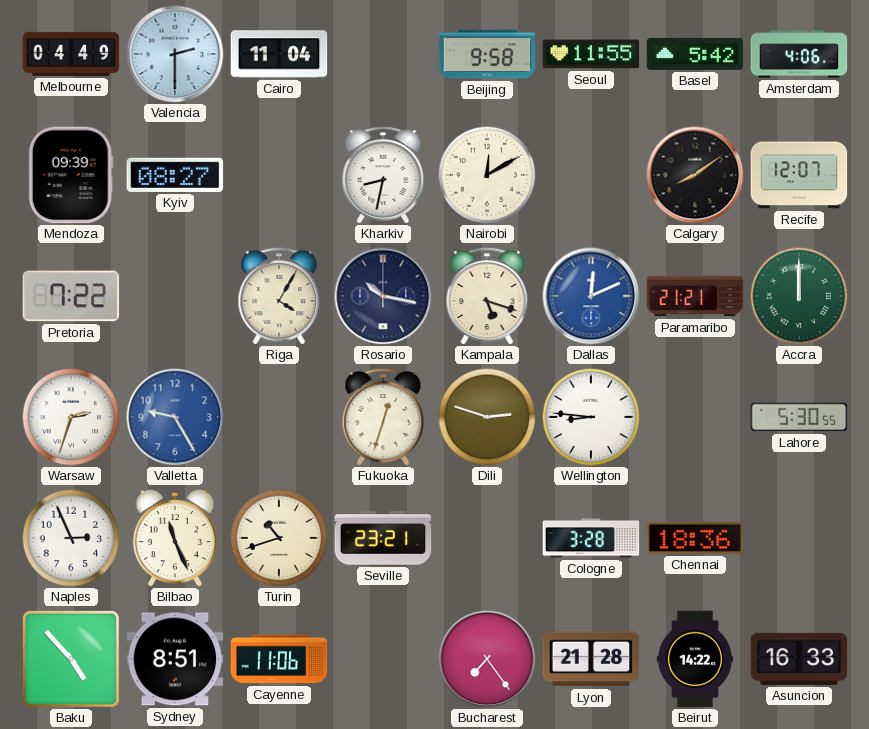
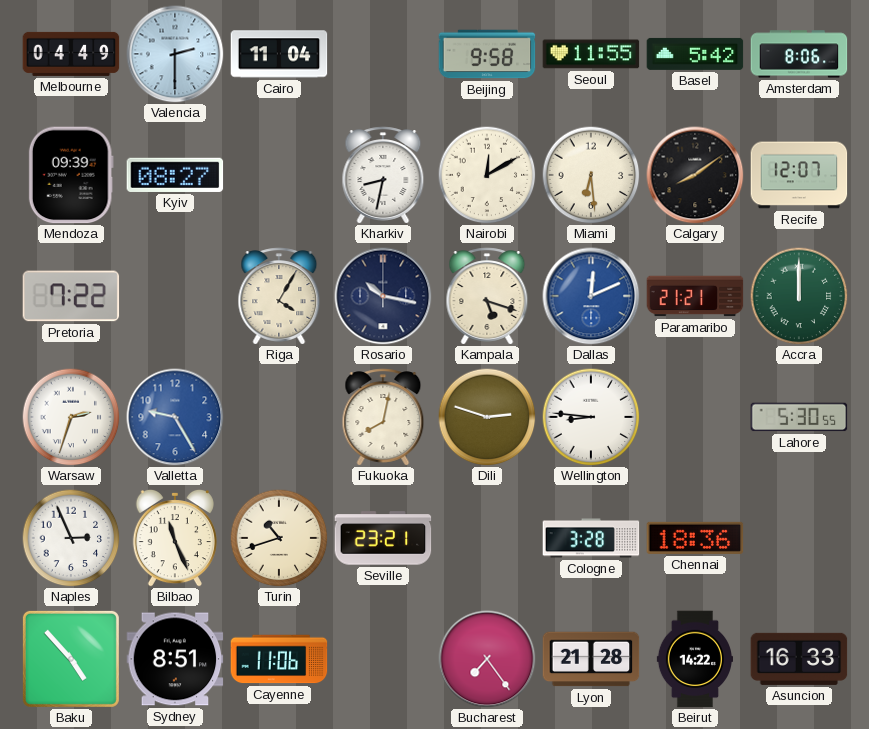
Amsterdam: 4:06 -> 8:06
Miami: none -> 6:29
Fukuoka: 12:33 -> 8:02
